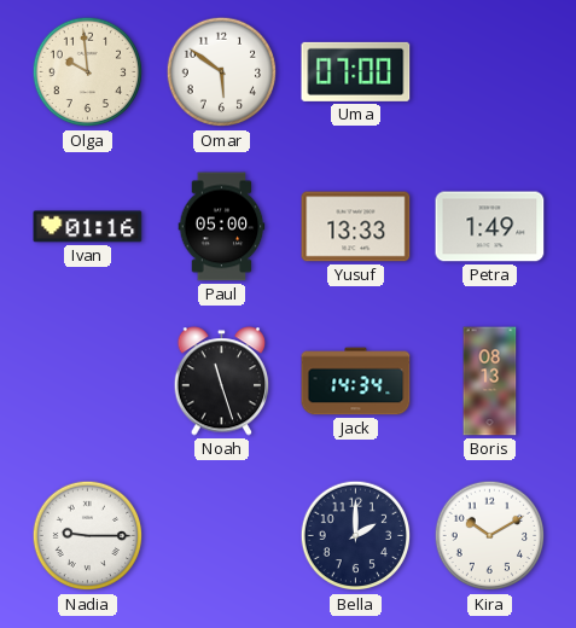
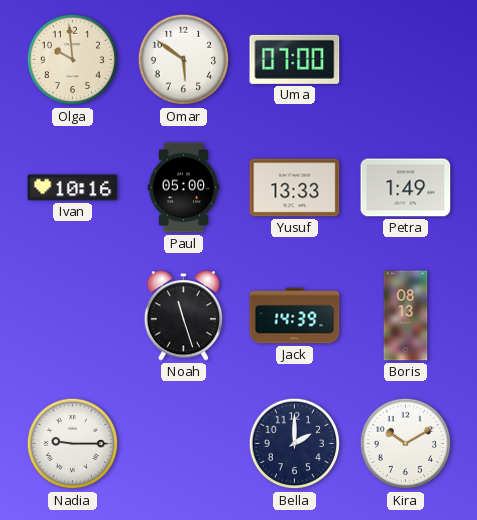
Ivan: 01:16 -> 10:16
Jack: 14:34 -> 14:39
